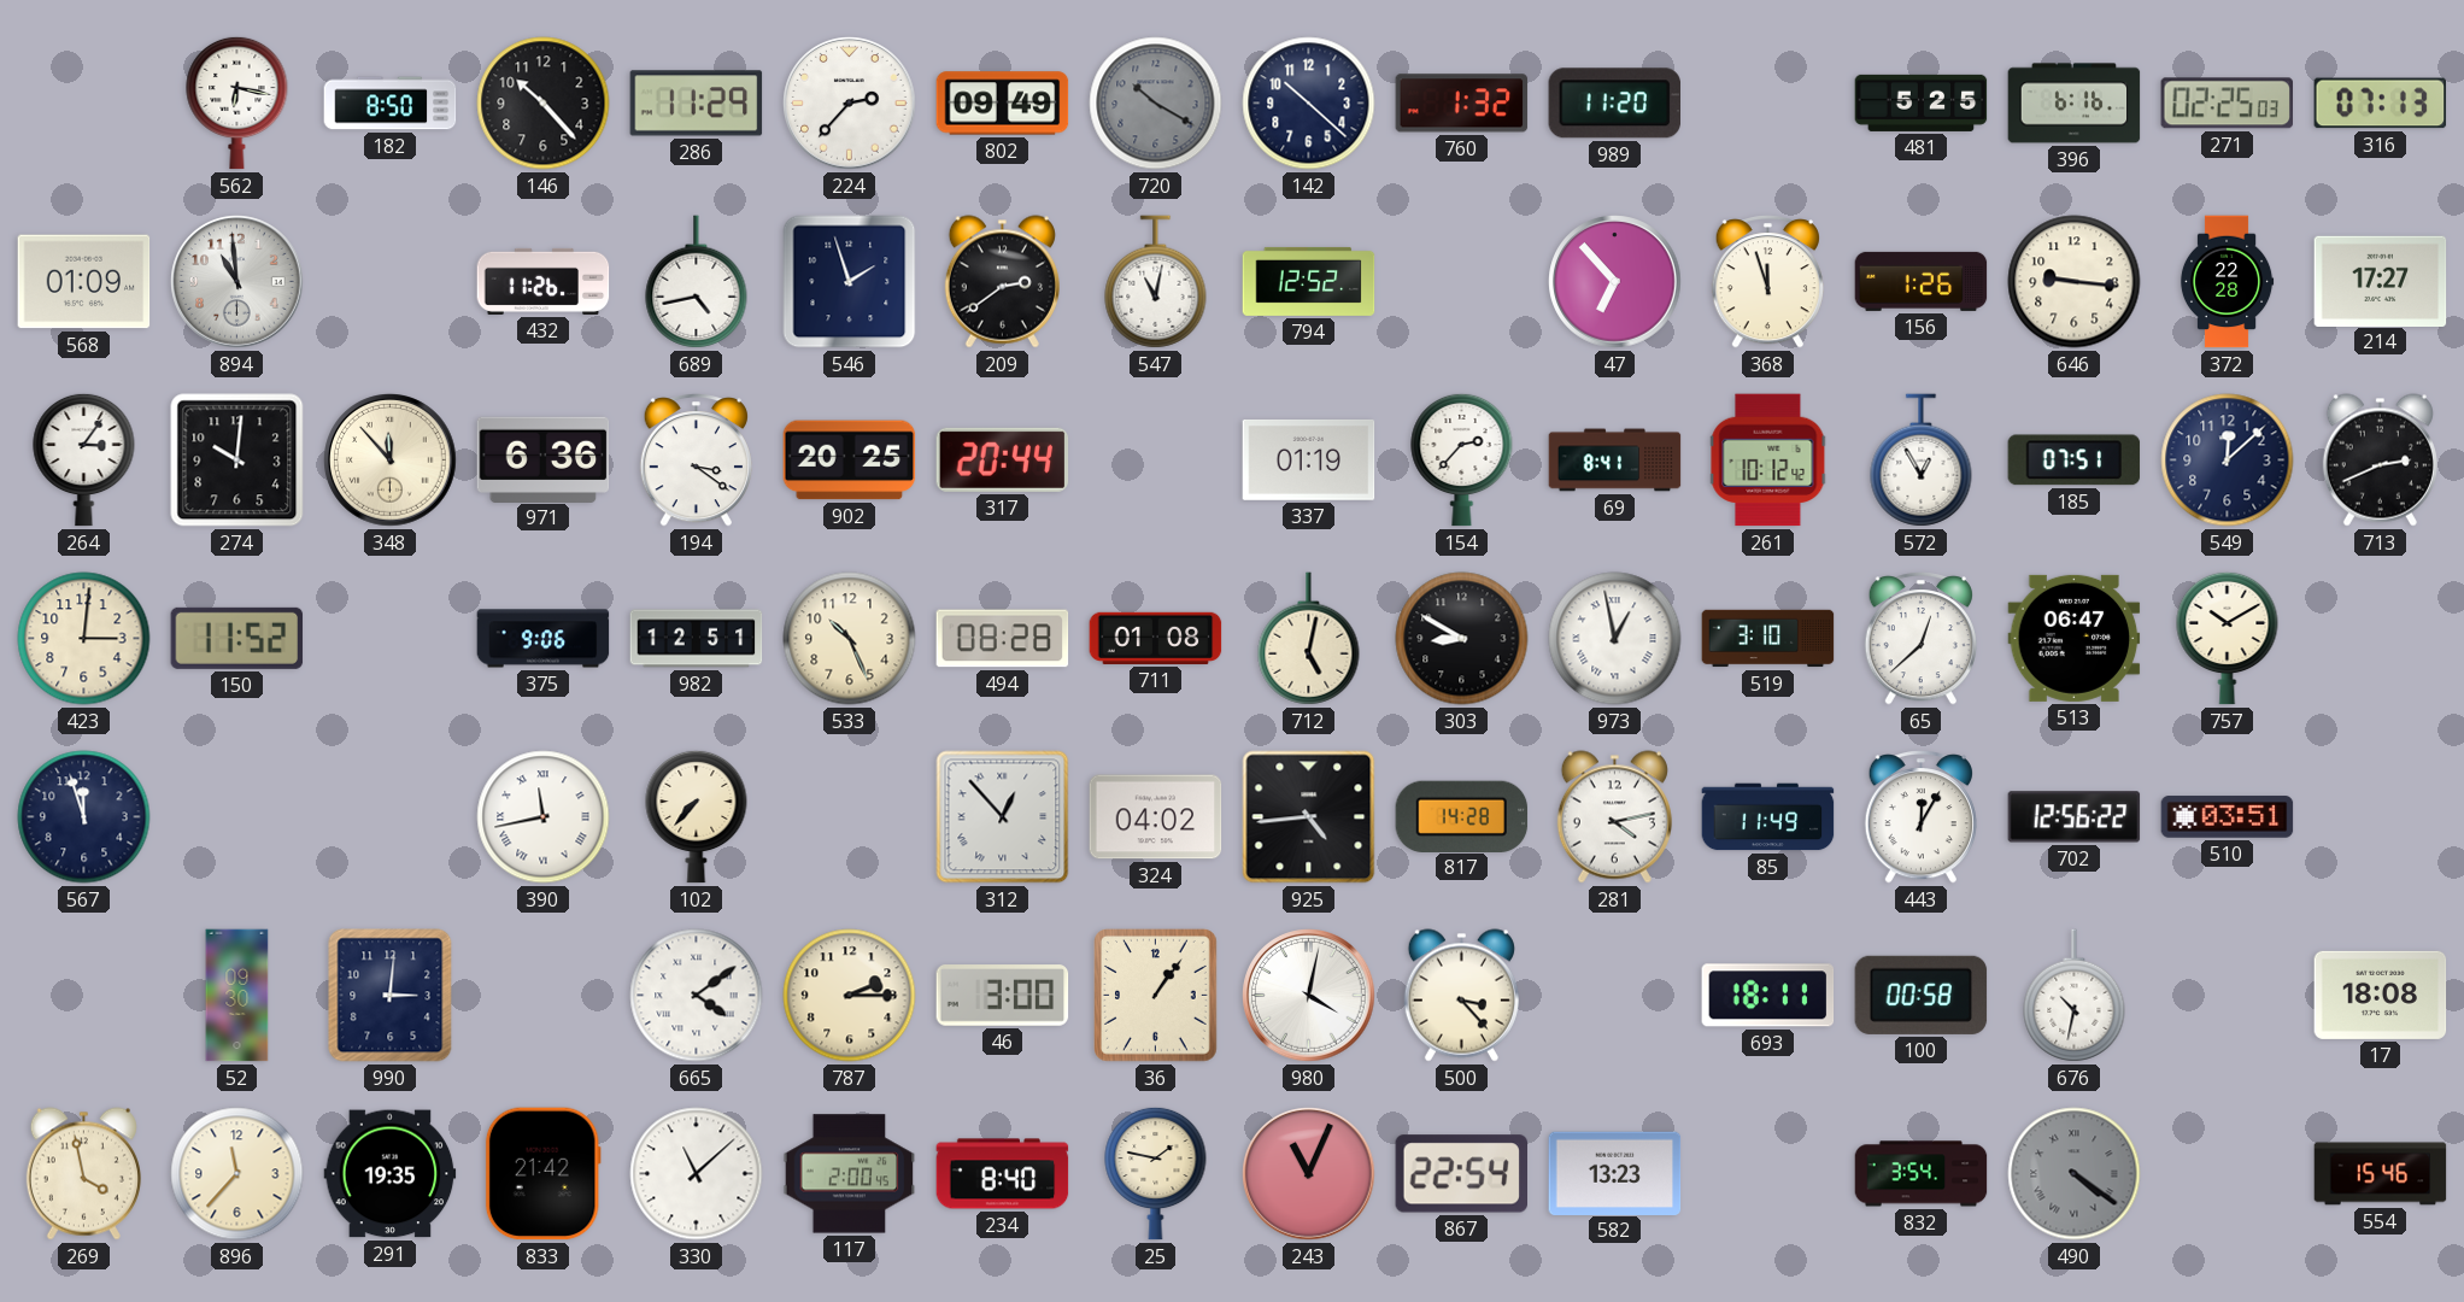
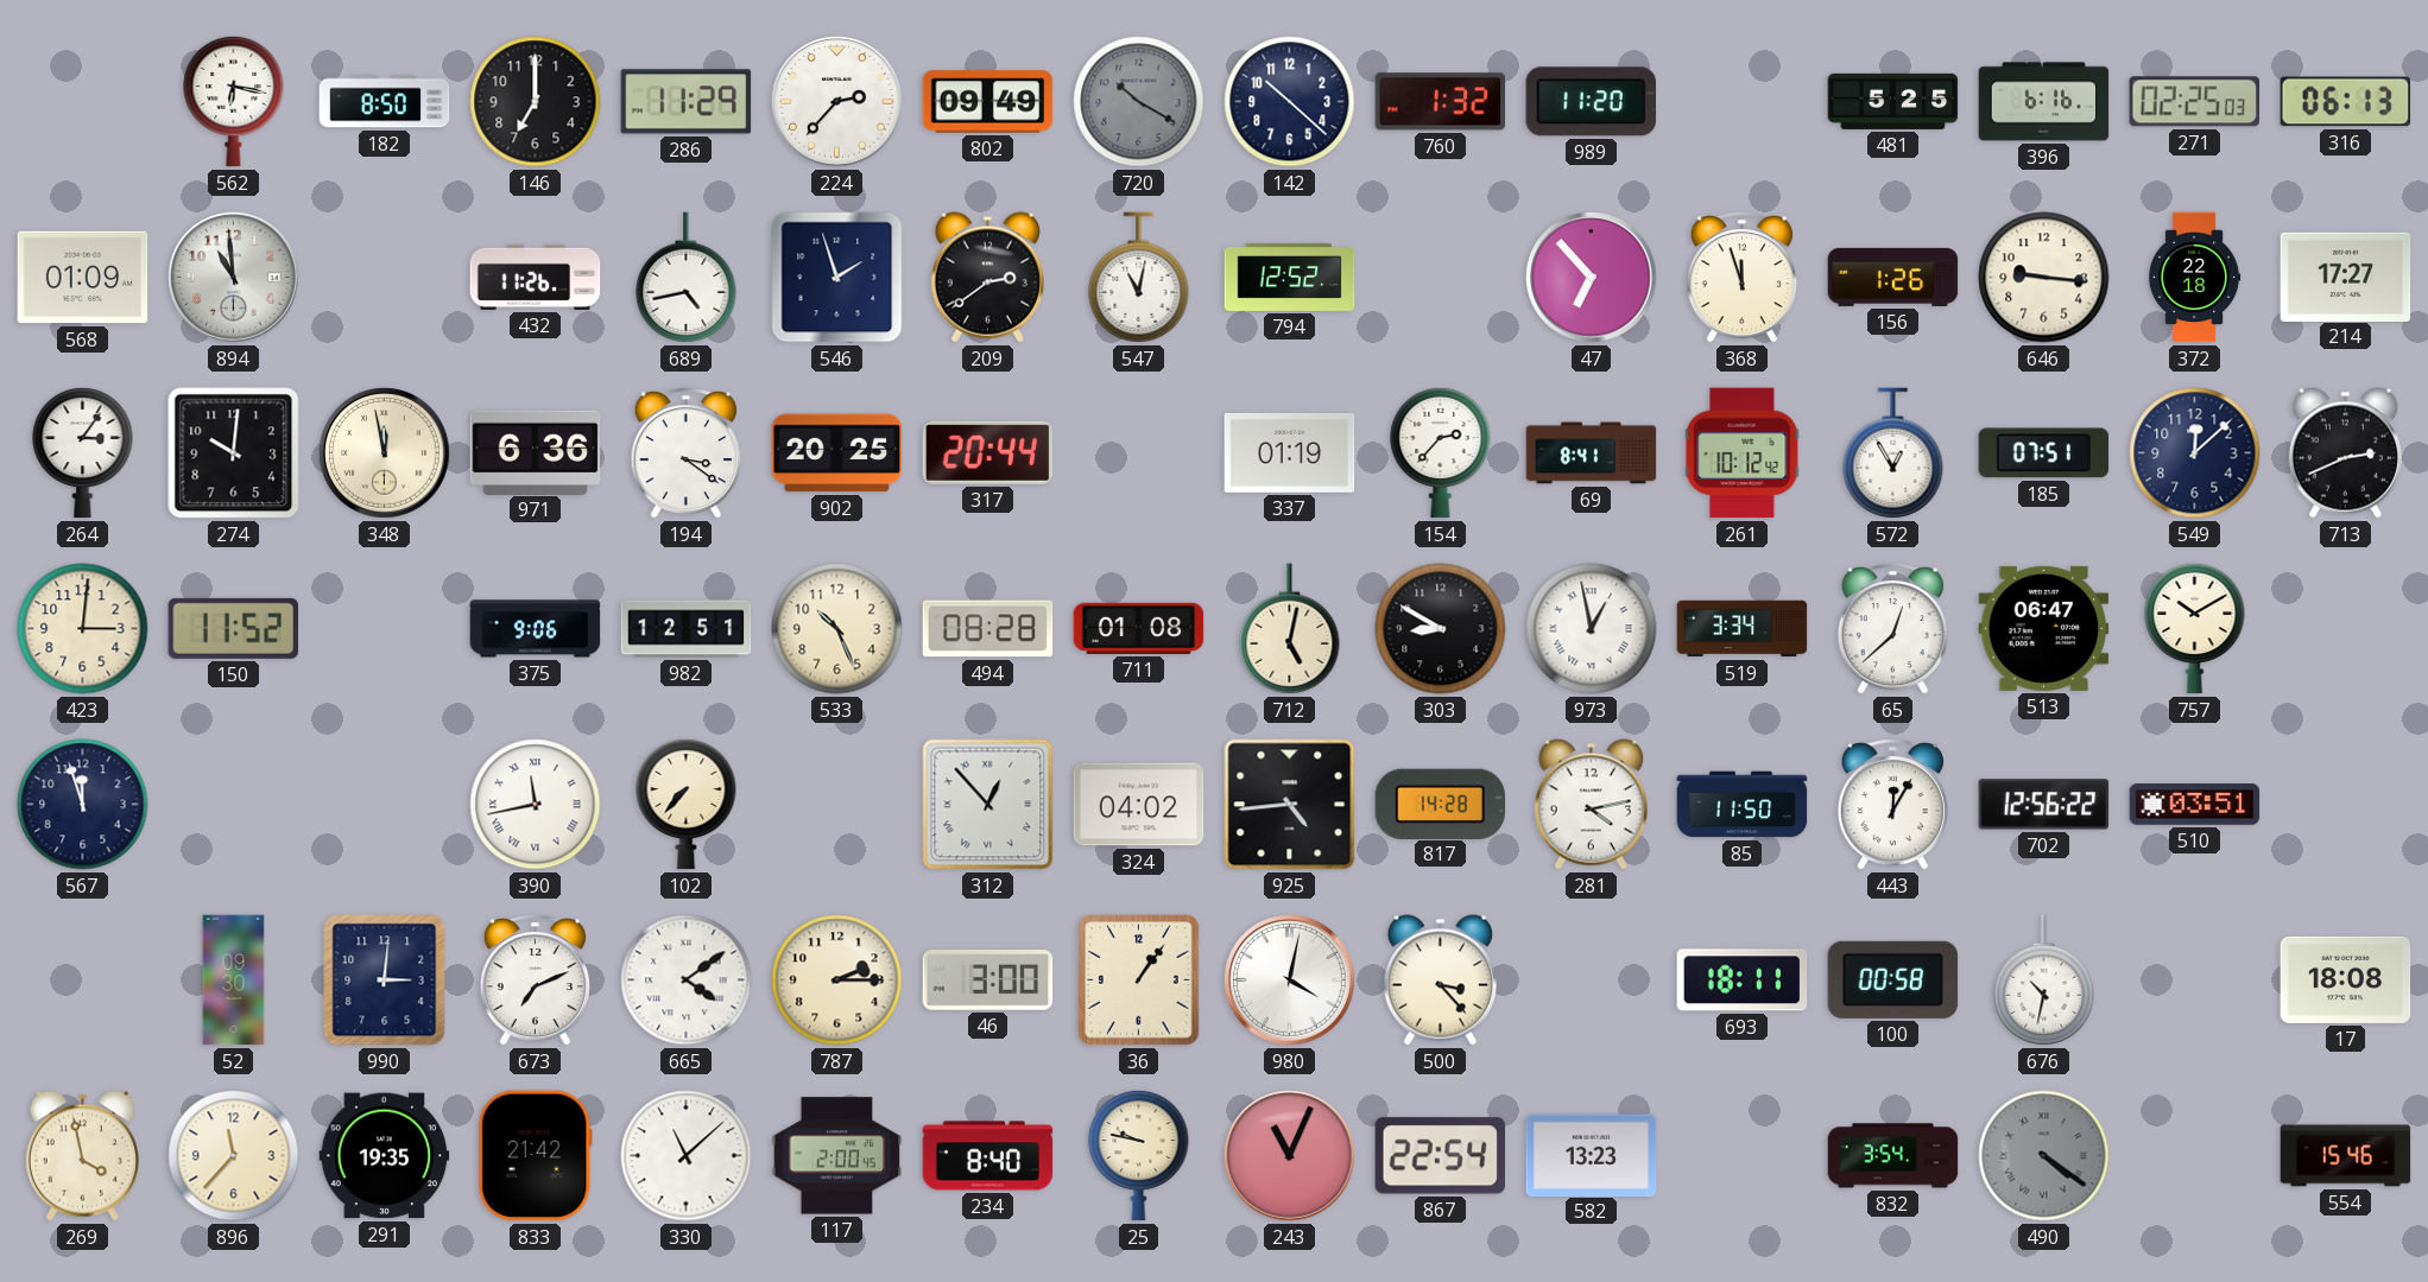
146: 10:23 -> 7:00
316: 07:13 -> 06:13
372: 22:28 -> 22:18
348: 11:53 -> 11:58
519: 3:10 -> 3:34
85: 11:49 -> 11:50
673: none -> 7:11
25: 1:47 -> 9:47
